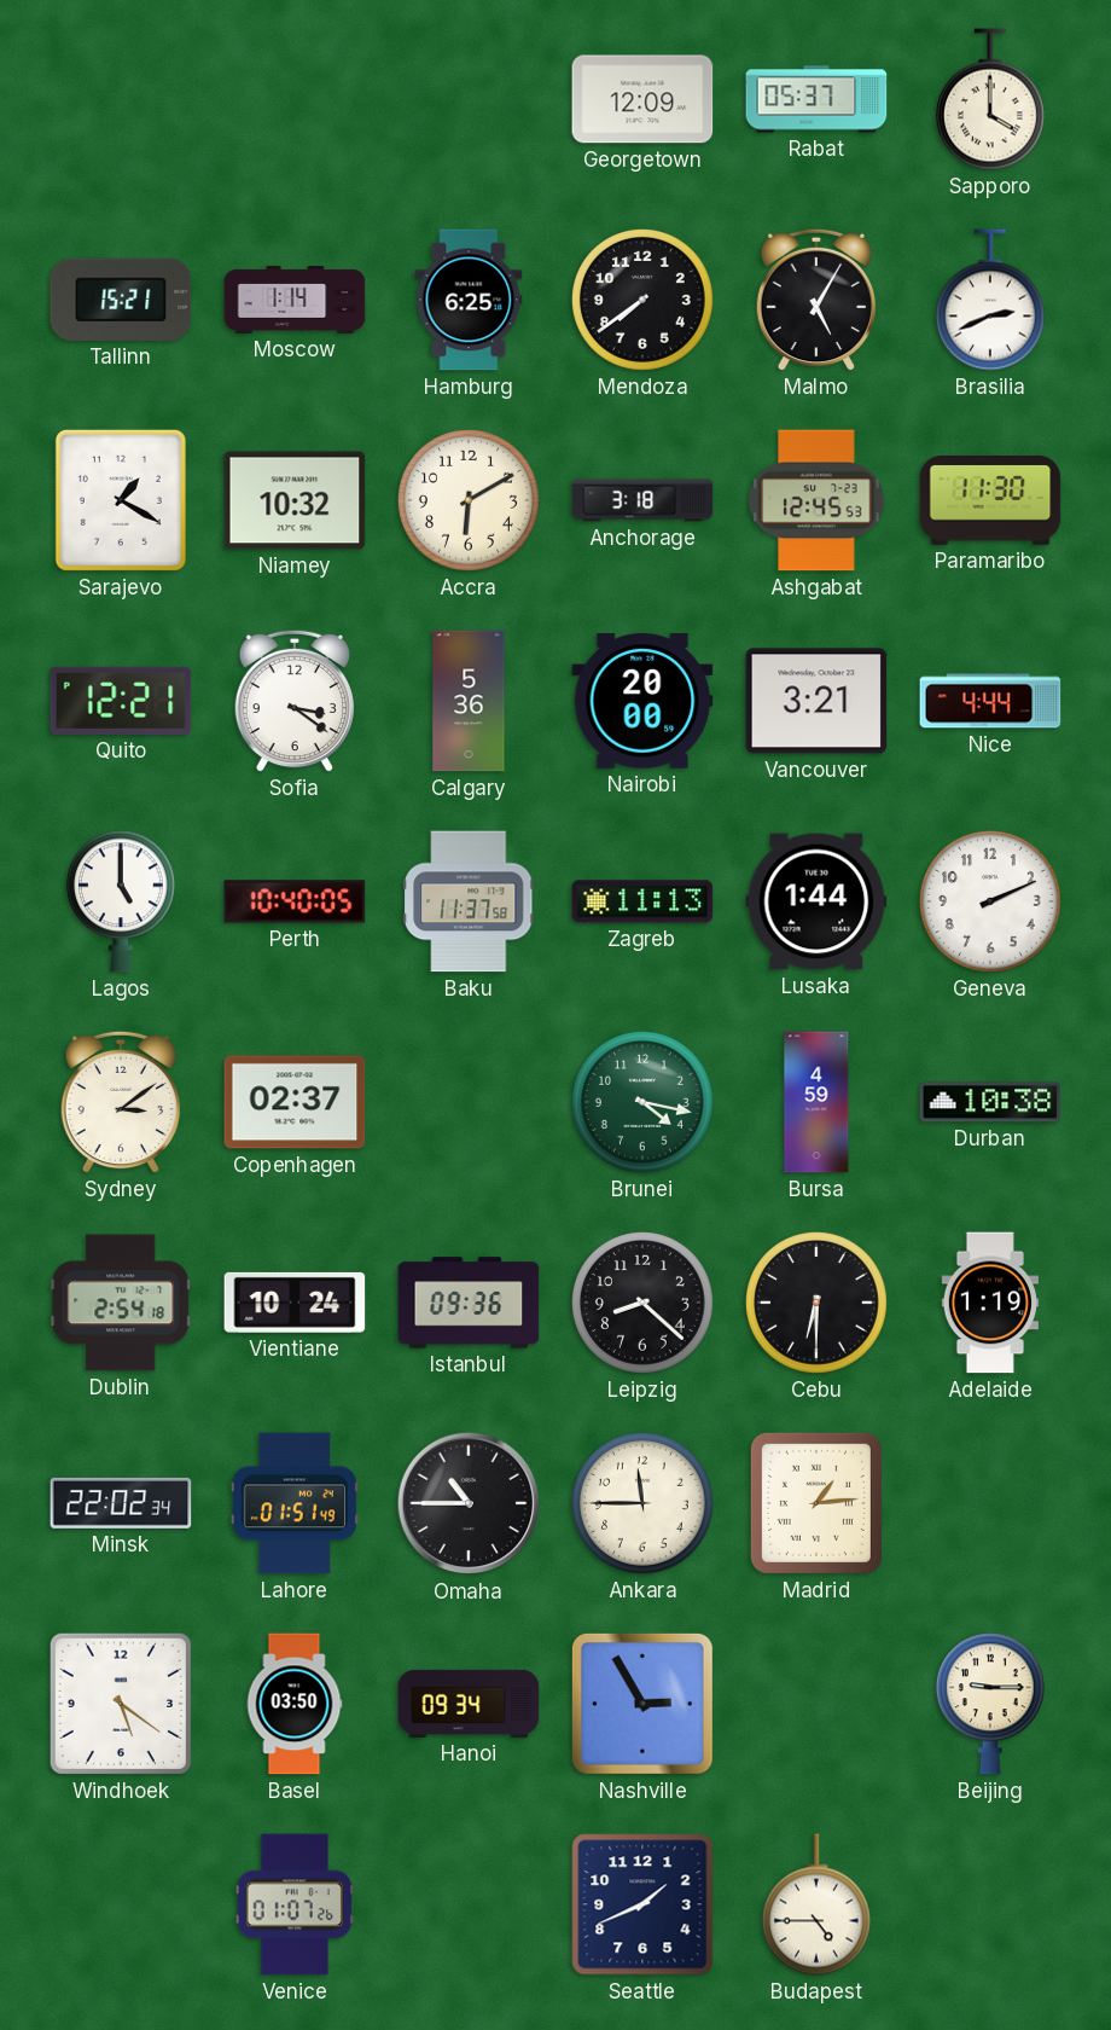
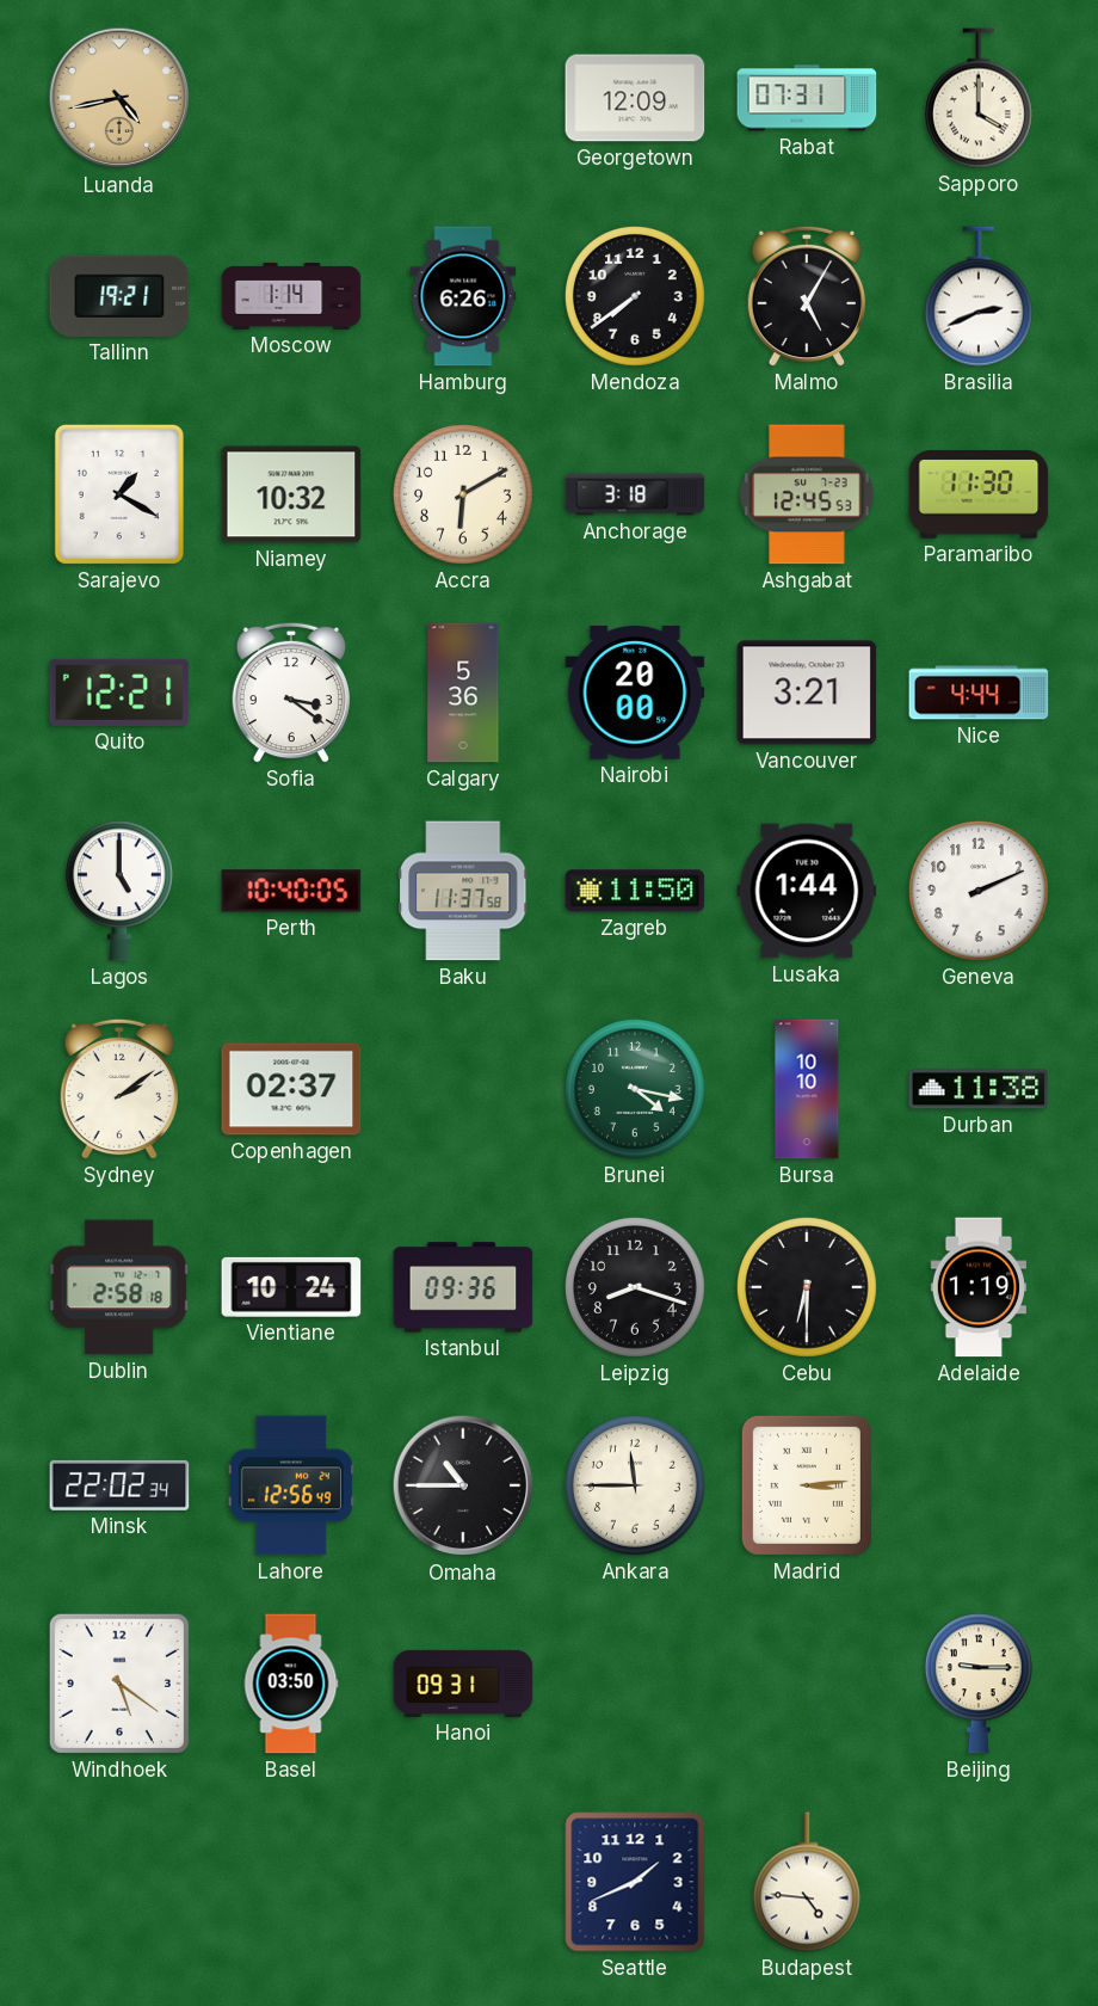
Luanda: none -> 4:43
Rabat: 05:37 -> 07:31
Tallinn: 15:21 -> 19:21
Hamburg: 6:25 -> 6:26
Zagreb: 11:13 -> 11:50
Sydney: 3:09 -> 2:09
Bursa: 4:59 -> 10:10
Durban: 10:38 -> 11:38
Dublin: 2:54 -> 2:58
Leipzig: 8:22 -> 8:18
Lahore: 01:51 -> 12:56
Madrid: 1:14 -> 3:14
Hanoi: 09:34 -> 09:31
Nashville: 2:55 -> none
Venice: 01:07 -> none
Budapest: 4:45 -> 4:46
